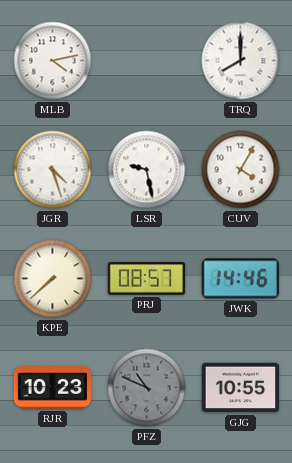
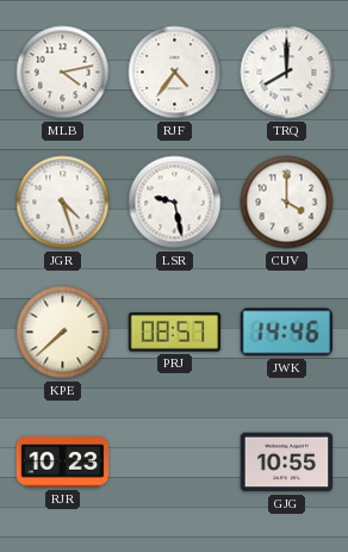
RJF: none -> 4:36
CUV: 4:05 -> 4:00
PFZ: 10:49 -> none
